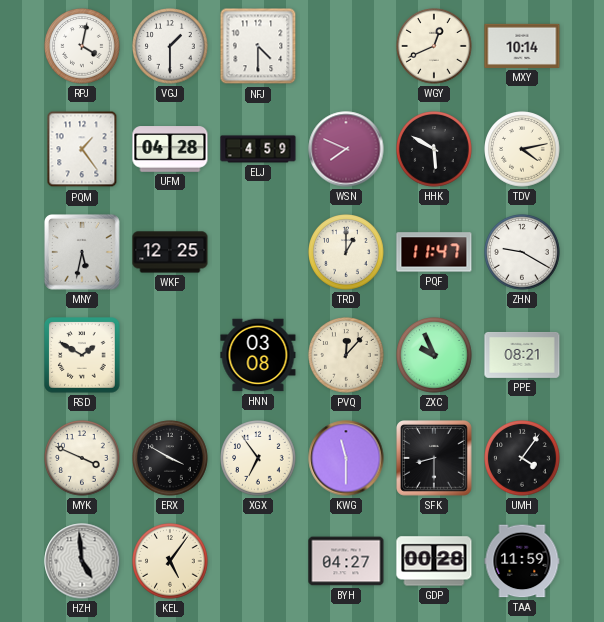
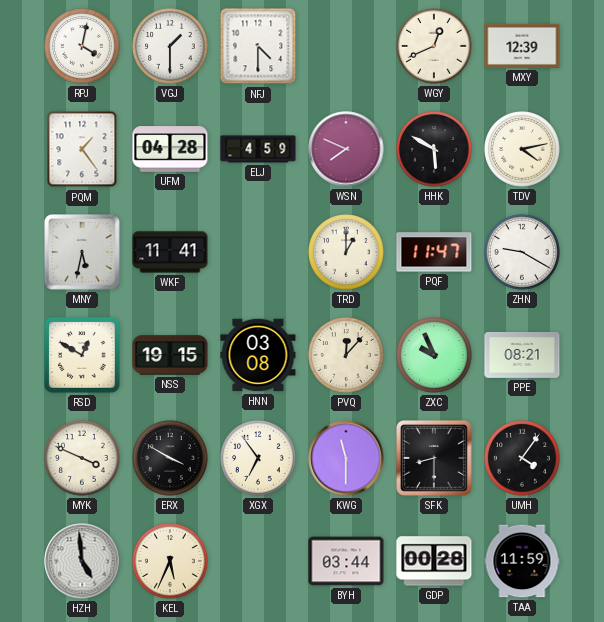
MXY: 10:14 -> 12:39
WKF: 12:25 -> 11:41
RSD: 1:50 -> 12:50
NSS: none -> 19:15
KEL: 5:06 -> 5:34
BYH: 04:27 -> 03:44
